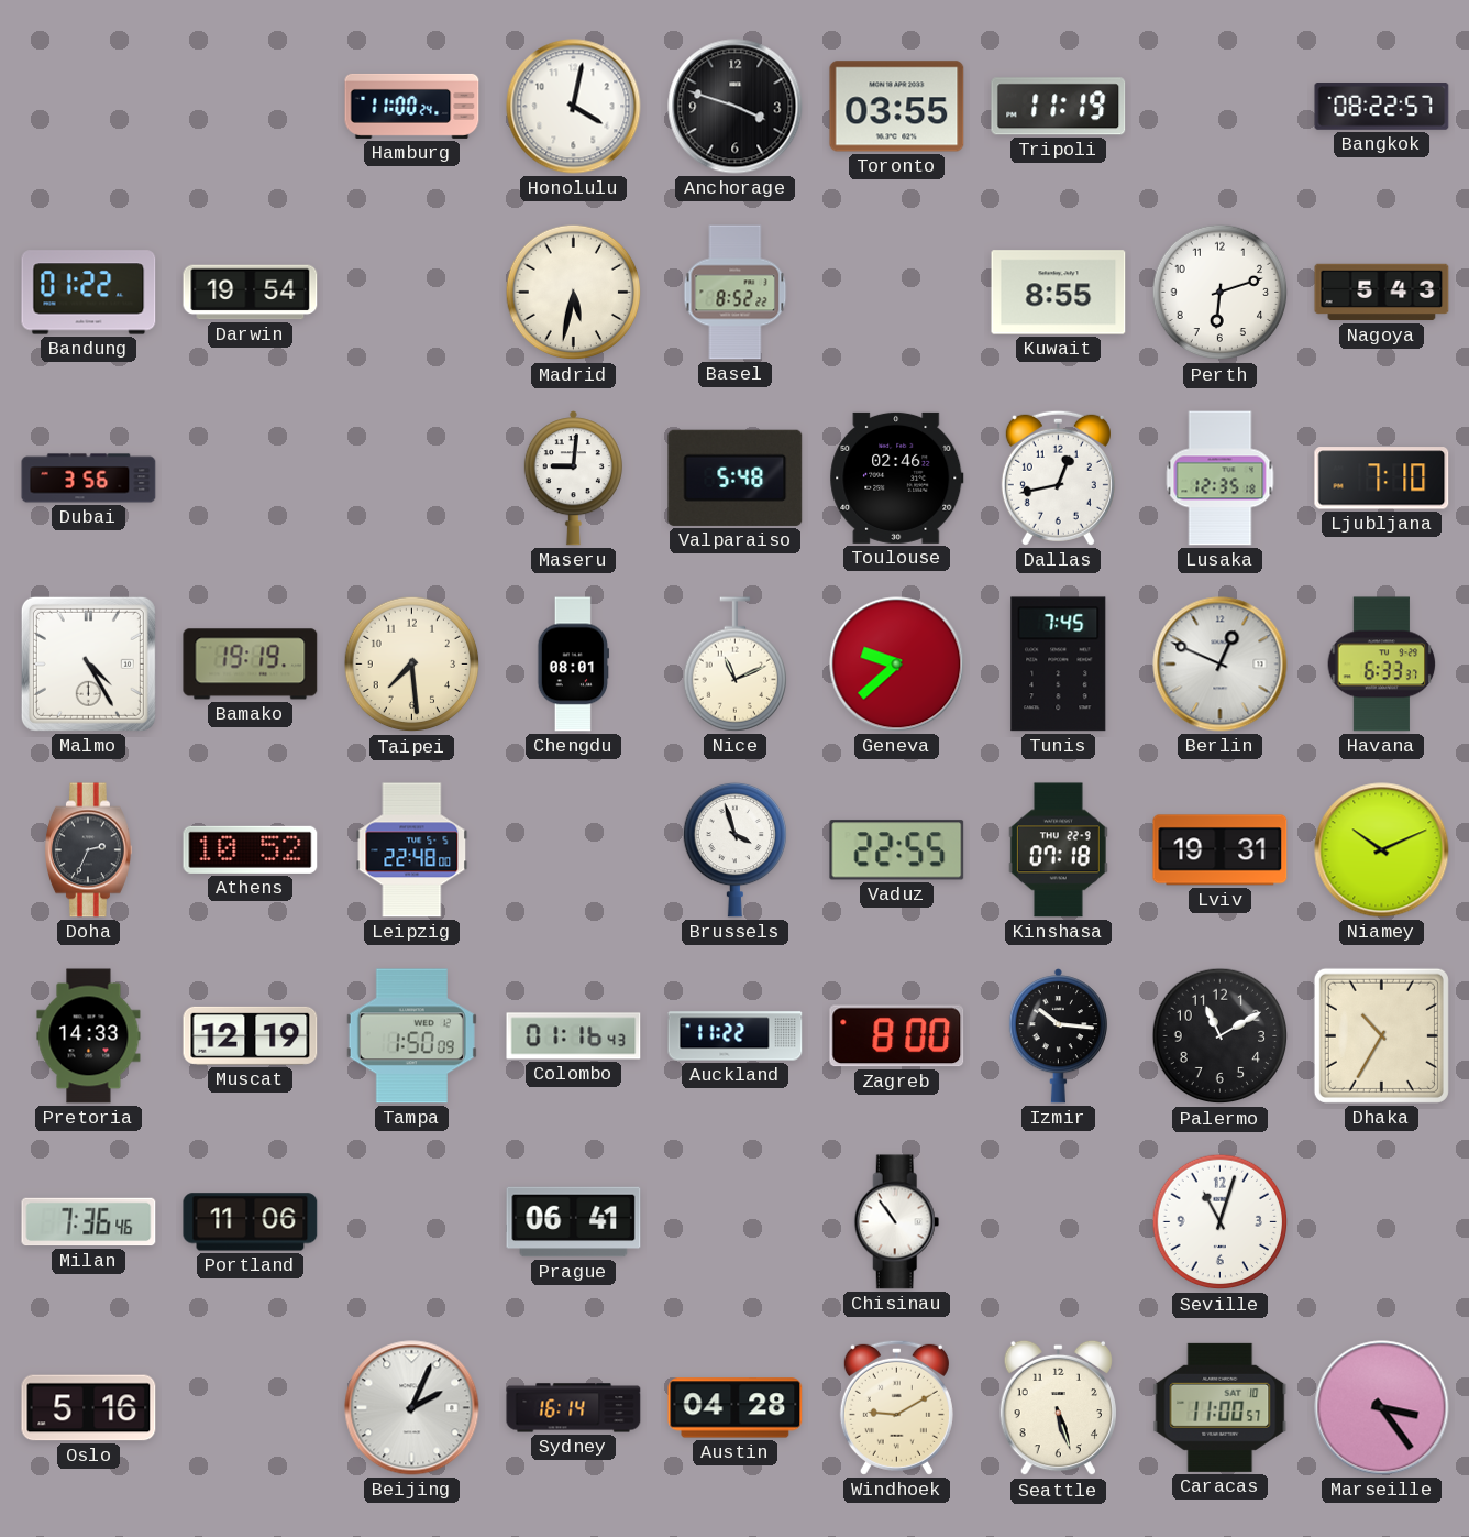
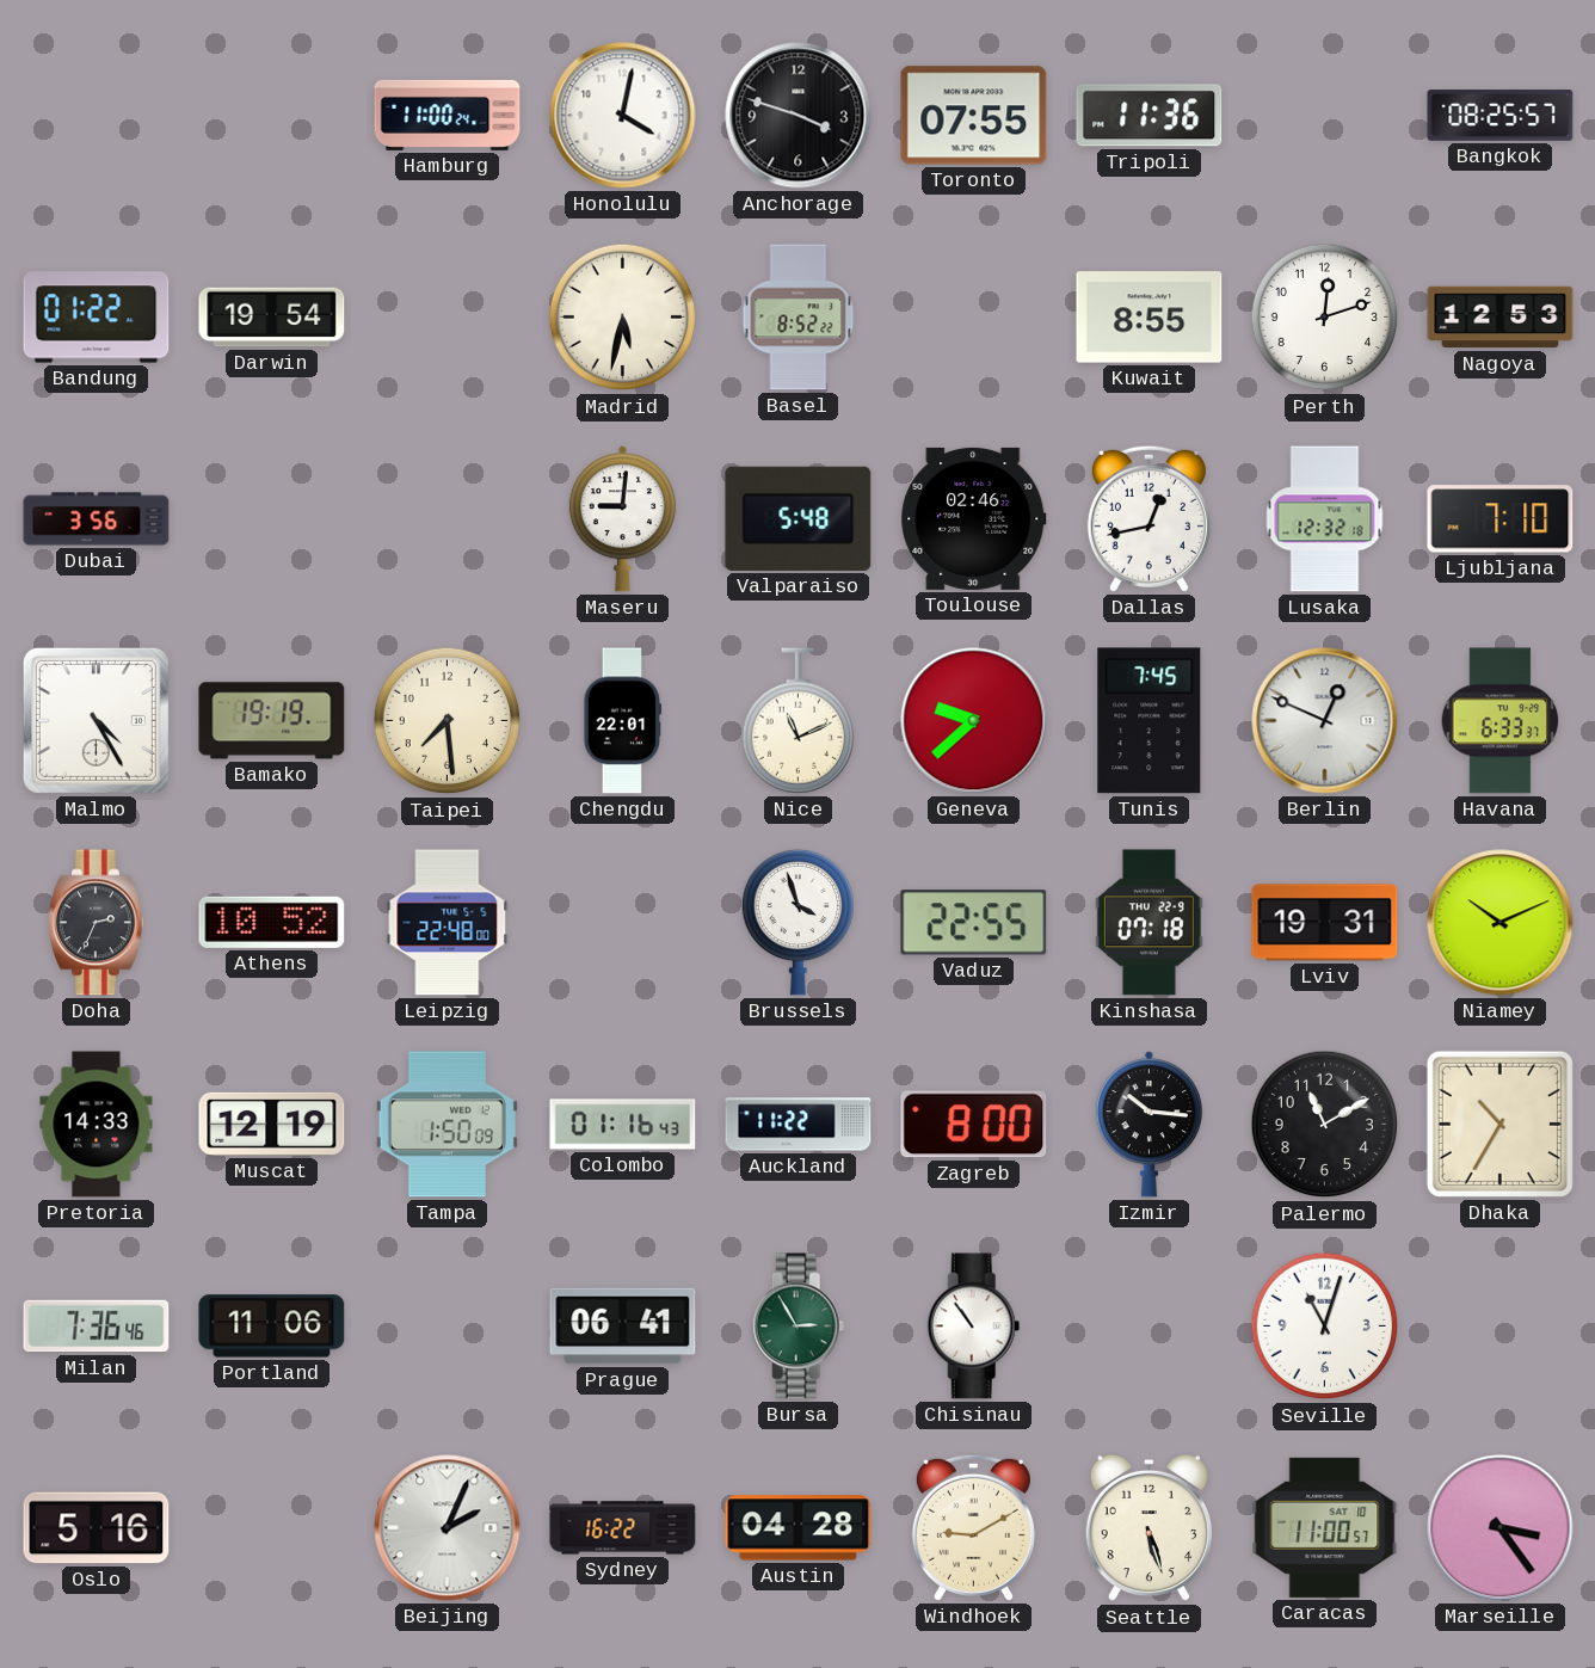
Toronto: 03:55 -> 07:55
Tripoli: 11:19 -> 11:36
Bangkok: 08:22 -> 08:25
Perth: 6:12 -> 12:12
Nagoya: 5:43 -> 12:53
Lusaka: 12:35 -> 12:32
Chengdu: 08:01 -> 22:01
Bursa: none -> 2:55
Sydney: 16:14 -> 16:22
